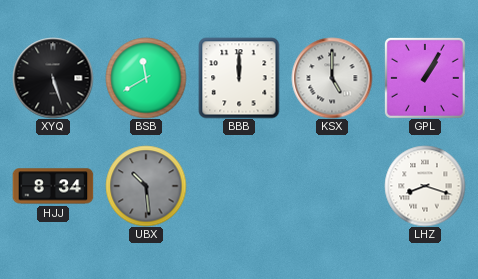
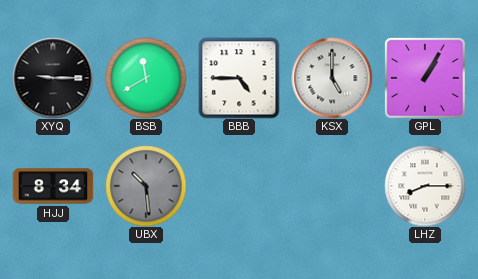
XYQ: 5:27 -> 9:15
BBB: 12:00 -> 4:45
LHZ: 8:18 -> 8:15
